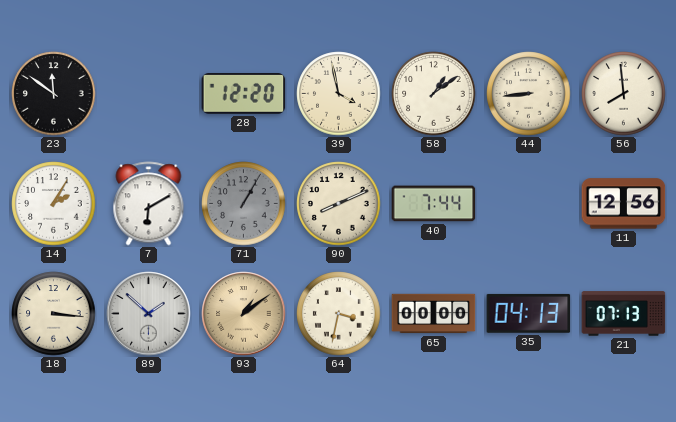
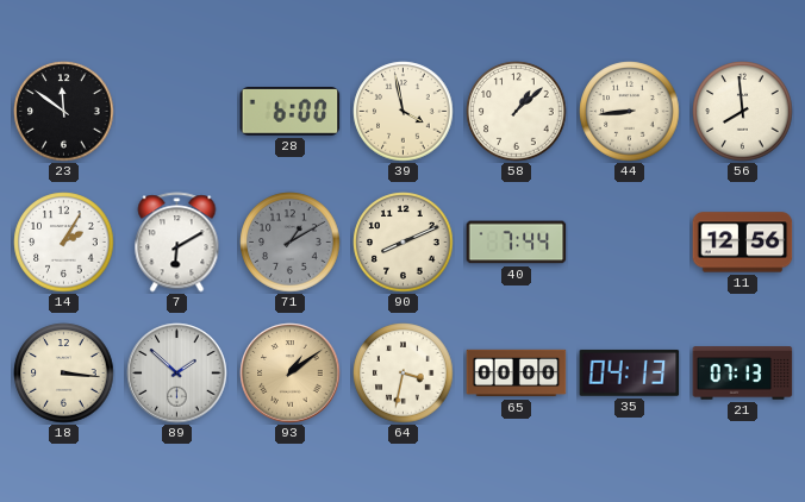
28: 12:20 -> 6:00
58: 1:09 -> 1:08
71: 1:05 -> 1:10
